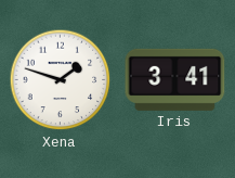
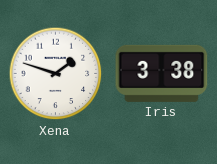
Iris: 3:41 -> 3:38
